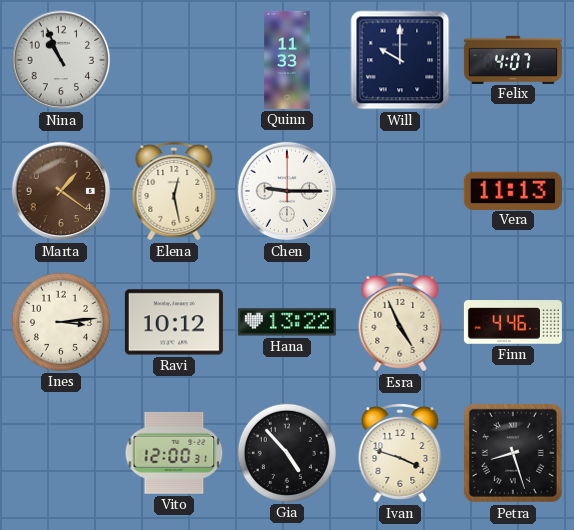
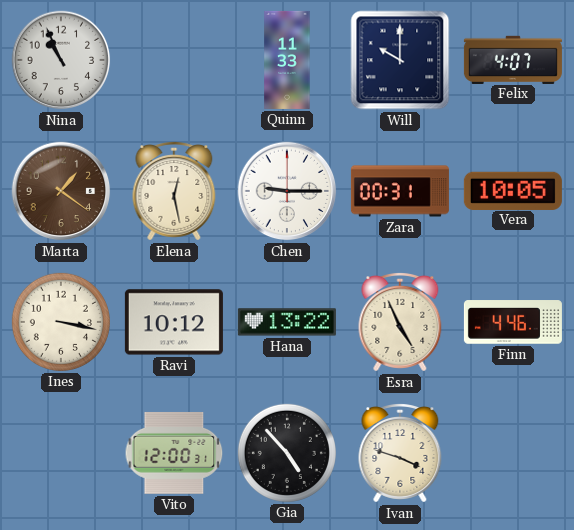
Zara: none -> 00:31
Vera: 11:13 -> 10:05
Ines: 3:14 -> 3:17
Petra: 8:27 -> none
